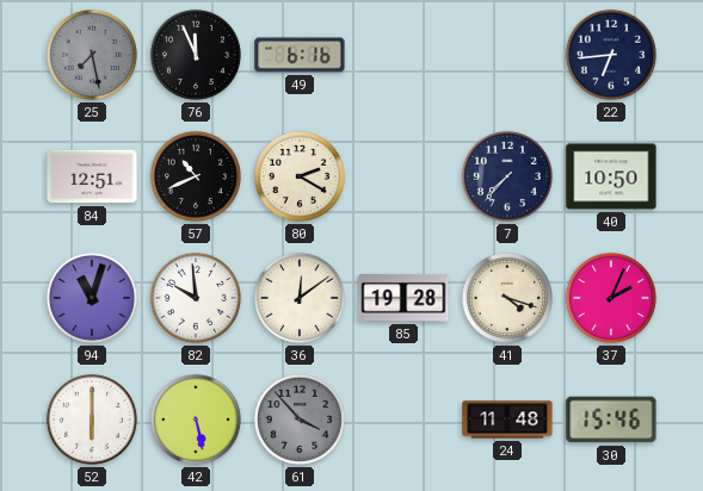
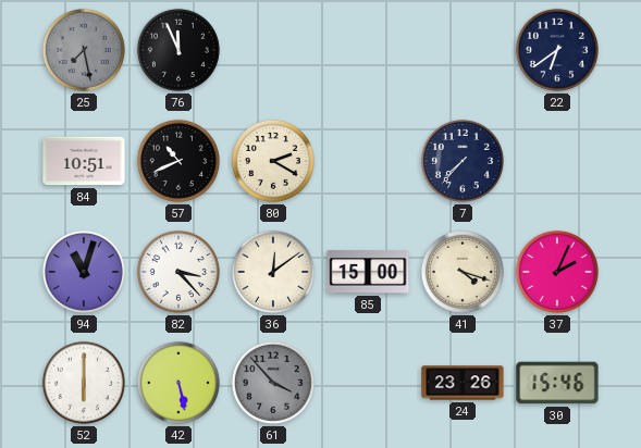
49: 6:16 -> none
22: 6:44 -> 6:39
84: 12:51 -> 10:51
40: 10:50 -> none
82: 9:59 -> 3:23
85: 19:28 -> 15:00
24: 11:48 -> 23:26
